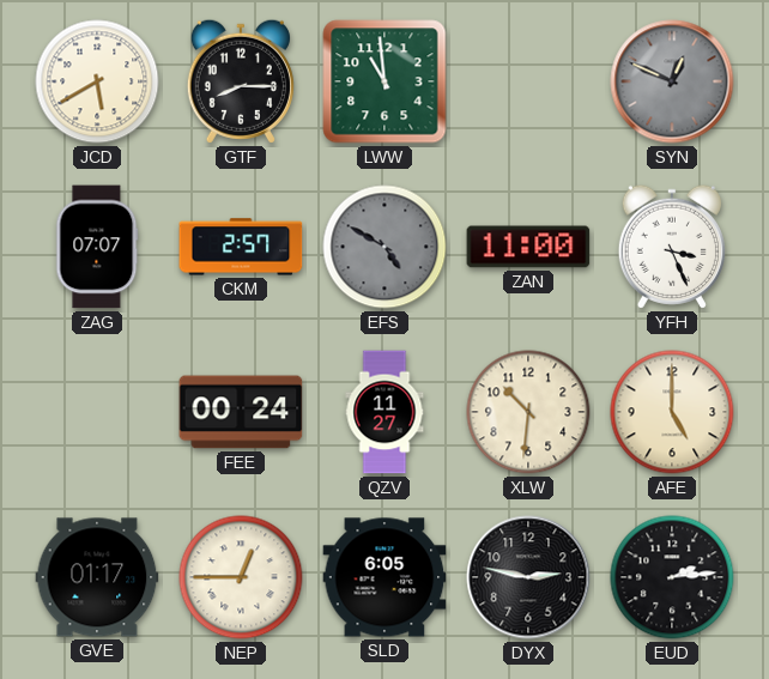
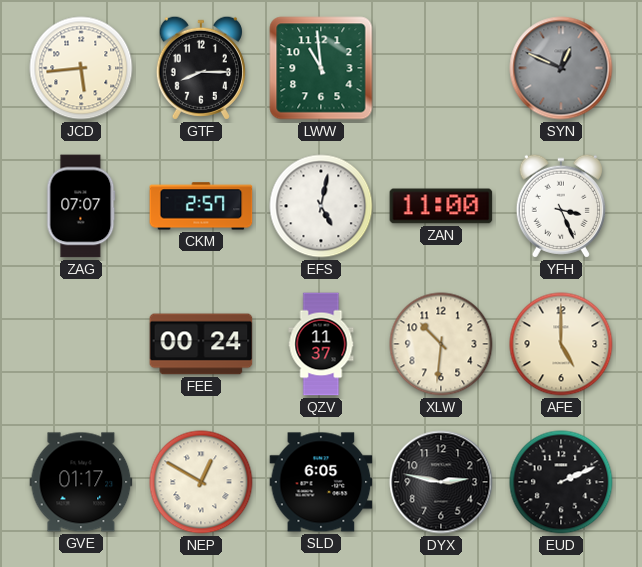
JCD: 5:40 -> 5:44
EFS: 4:50 -> 5:02
EFS dial: grey -> white
QZV: 11:27 -> 11:37
NEP: 12:45 -> 12:50
EUD: 2:14 -> 2:11
